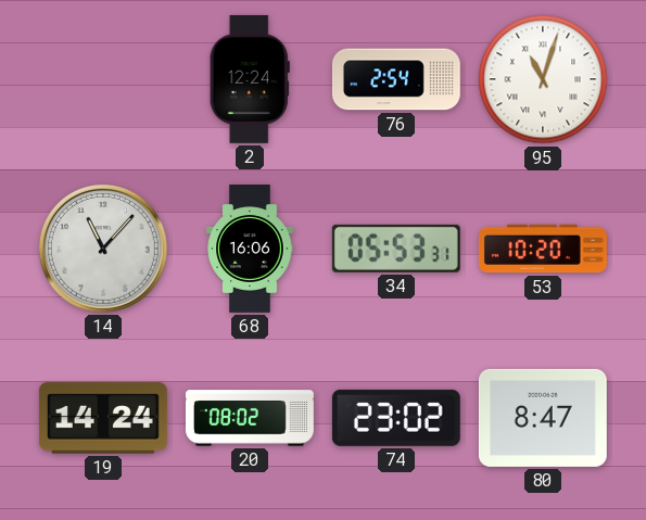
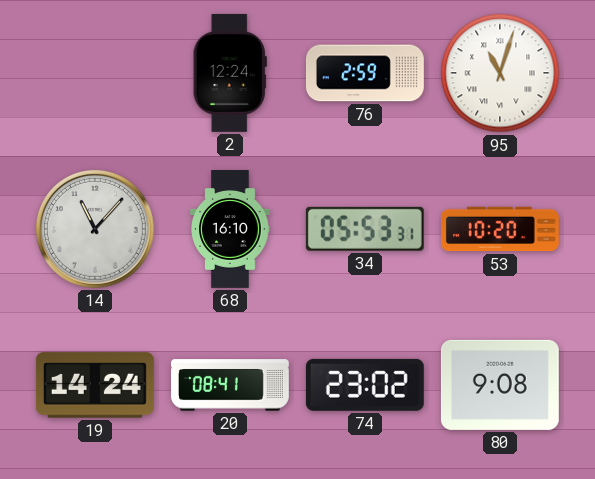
76: 2:54 -> 2:59
68: 16:06 -> 16:10
20: 08:02 -> 08:41
80: 8:47 -> 9:08
